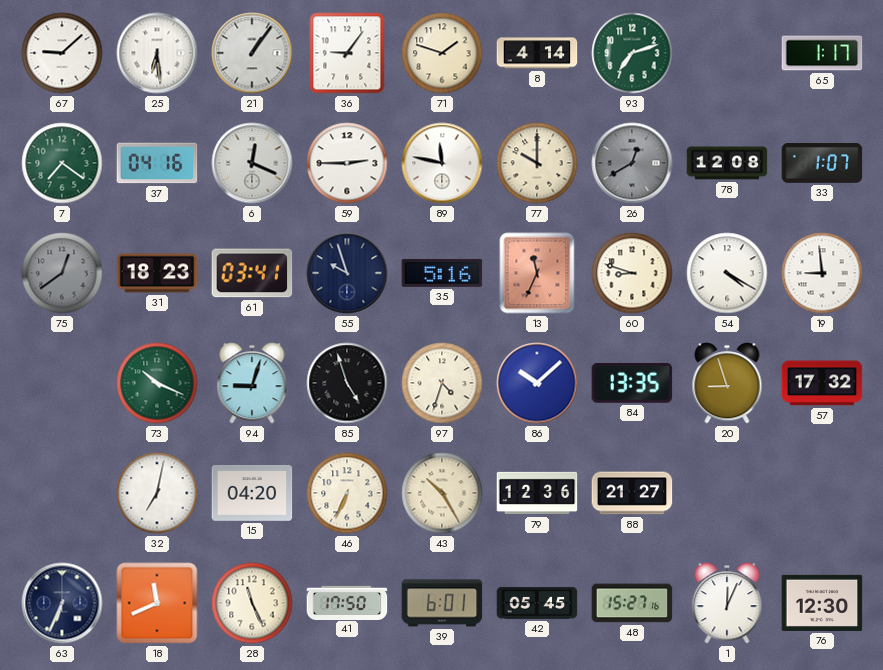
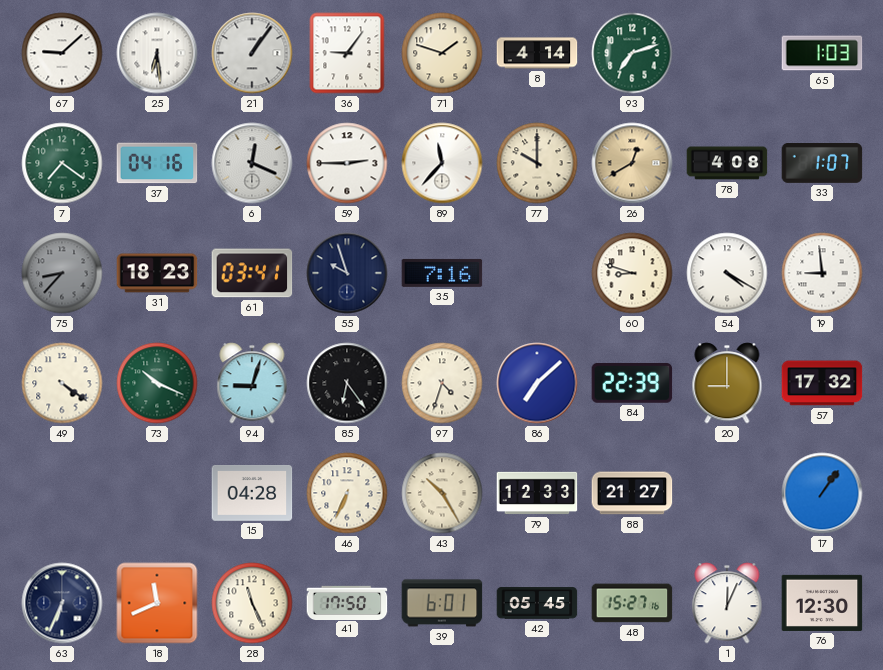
65: 1:17 -> 1:03
89: 11:47 -> 11:37
26 dial: grey -> champagne
78: 12:08 -> 4:08
75: 12:39 -> 8:37
35: 5:16 -> 7:16
13: 11:34 -> none
49: none -> 4:21
85: 4:57 -> 6:24
86: 10:08 -> 7:08
84: 13:35 -> 22:39
20: 8:57 -> 9:00
32: 7:02 -> none
15: 04:20 -> 04:28
79: 12:36 -> 12:33
17: none -> 1:06
